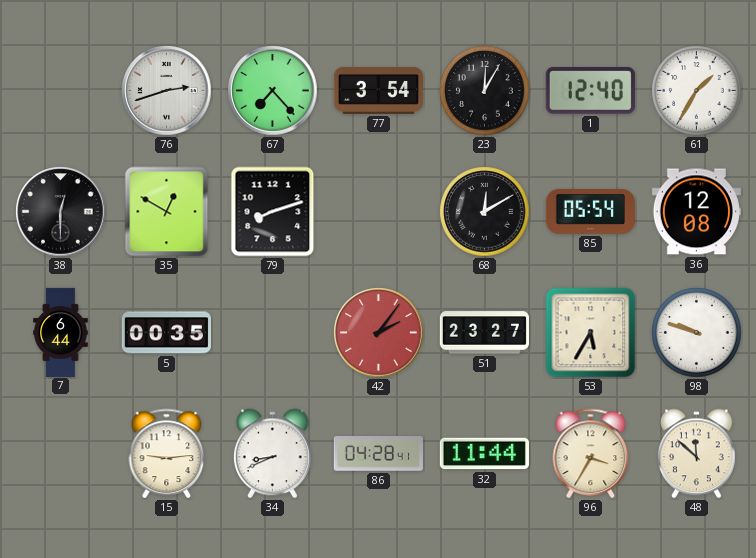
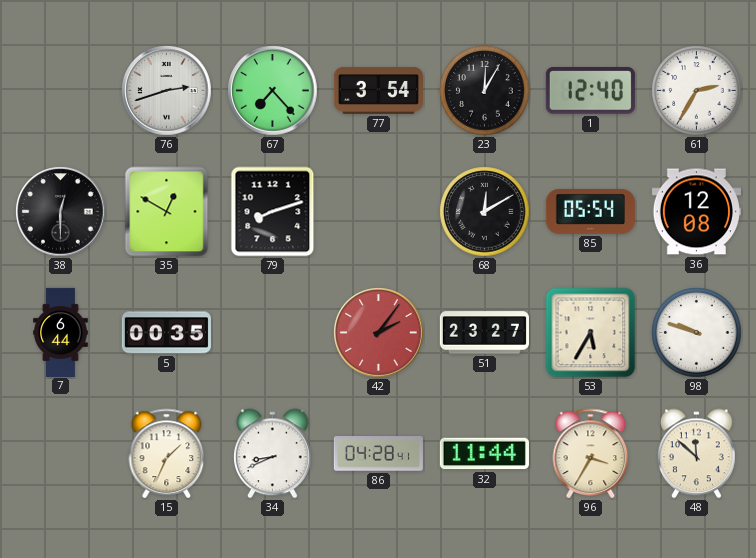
61: 1:35 -> 2:35
15: 9:14 -> 1:34
